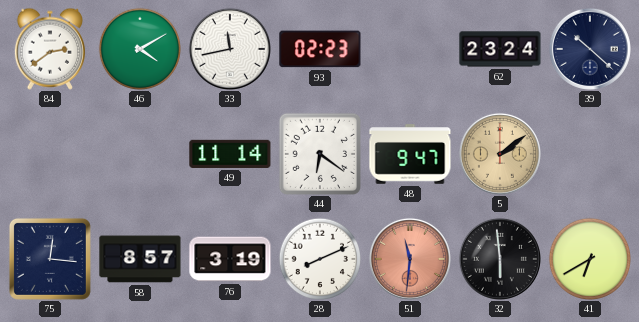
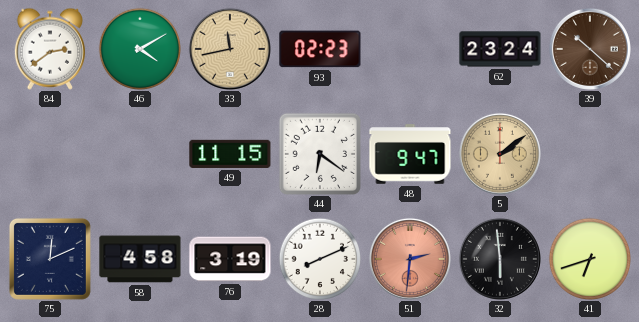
33 dial: white -> champagne
39 dial: navy -> brown
49: 11:14 -> 11:15
75: 12:16 -> 12:11
58: 8:57 -> 4:58
51: 11:31 -> 2:31
41: 6:40 -> 6:42
